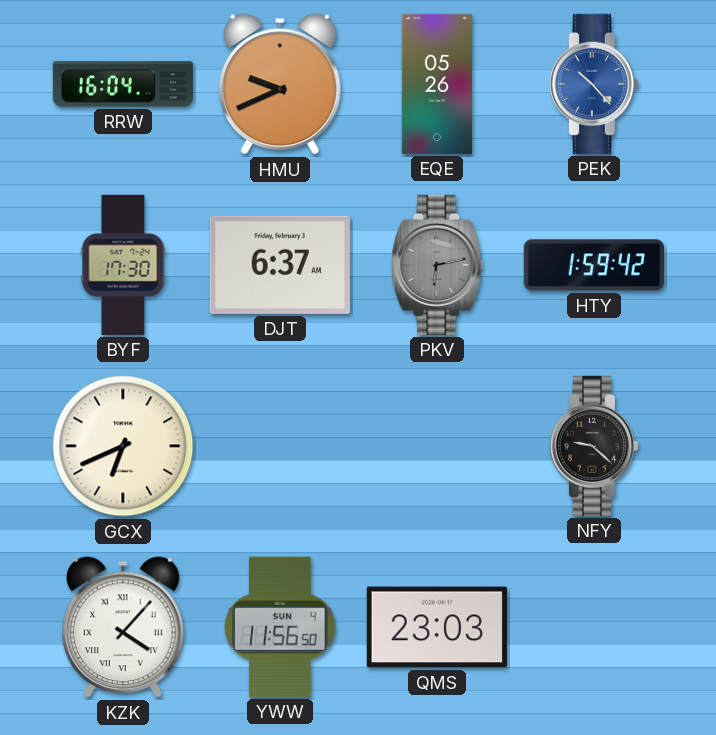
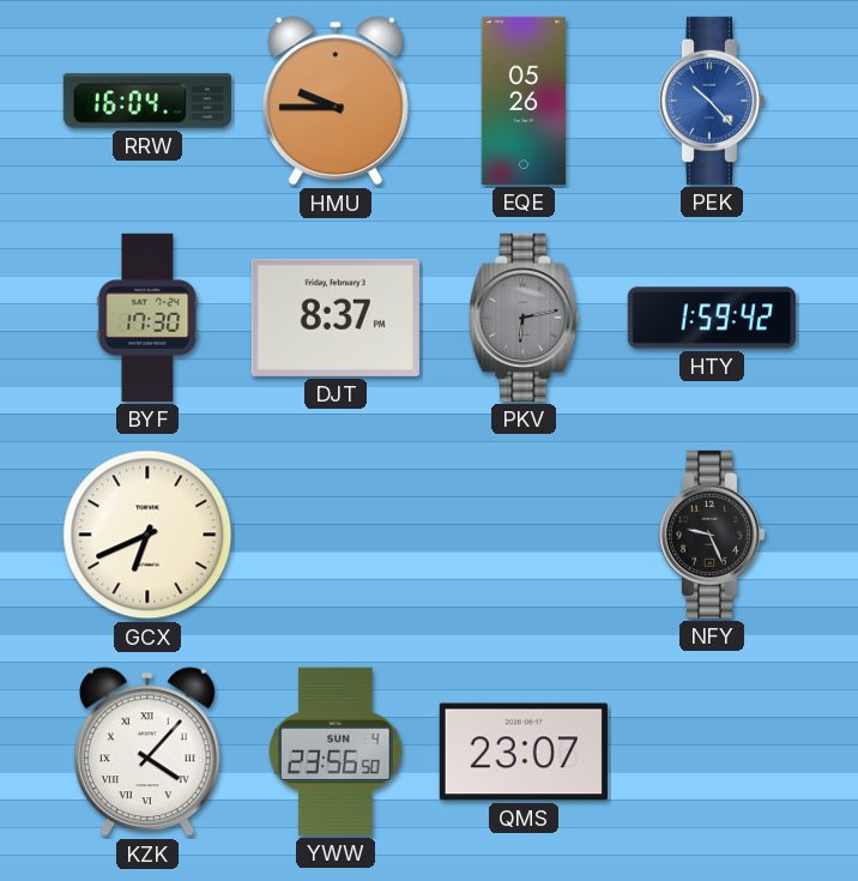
HMU: 9:41 -> 9:45
DJT: 6:37 -> 8:37
NFY: 9:22 -> 9:26
YWW: 11:56 -> 23:56
QMS: 23:03 -> 23:07
